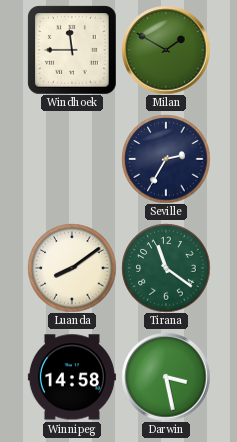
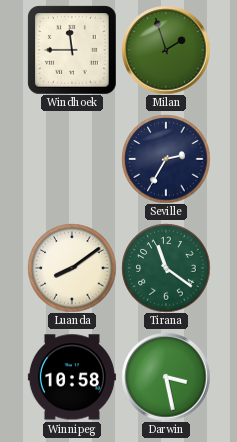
Milan: 1:50 -> 1:57
Winnipeg: 14:58 -> 10:58
